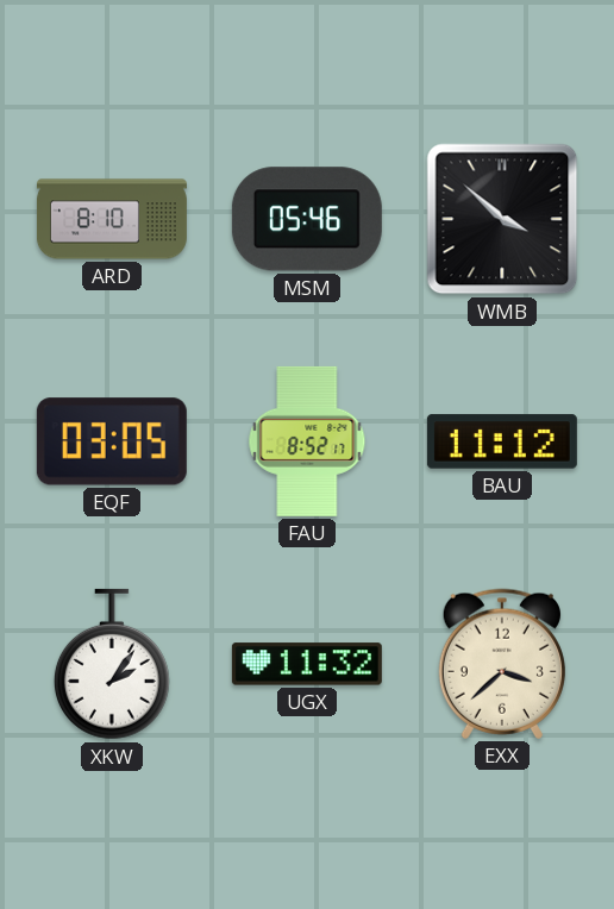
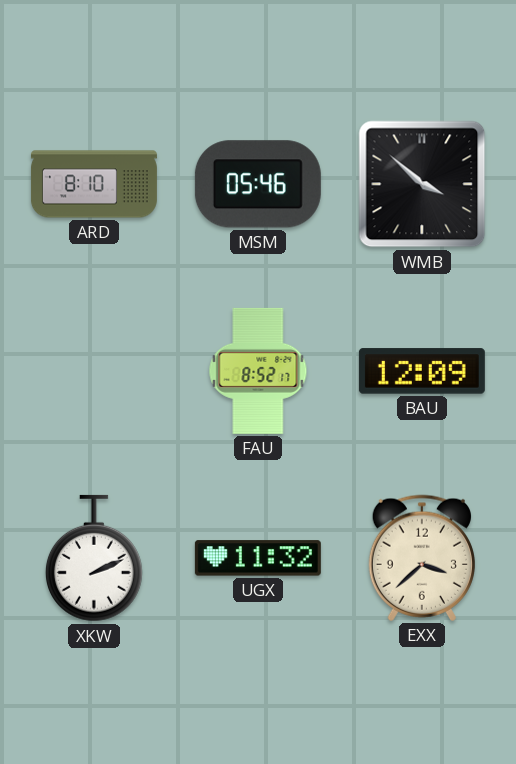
EQF: 03:05 -> none
BAU: 11:12 -> 12:09
XKW: 2:06 -> 2:11
